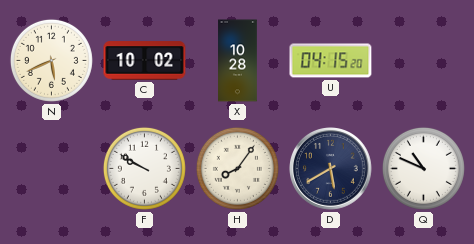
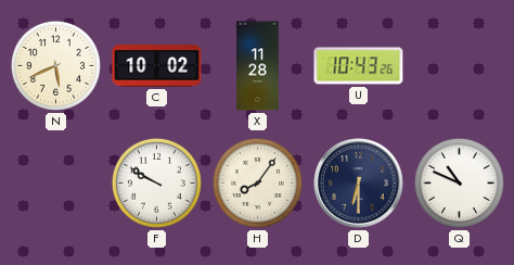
X: 10:28 -> 11:28
U: 04:15 -> 10:43
D: 5:40 -> 6:30
